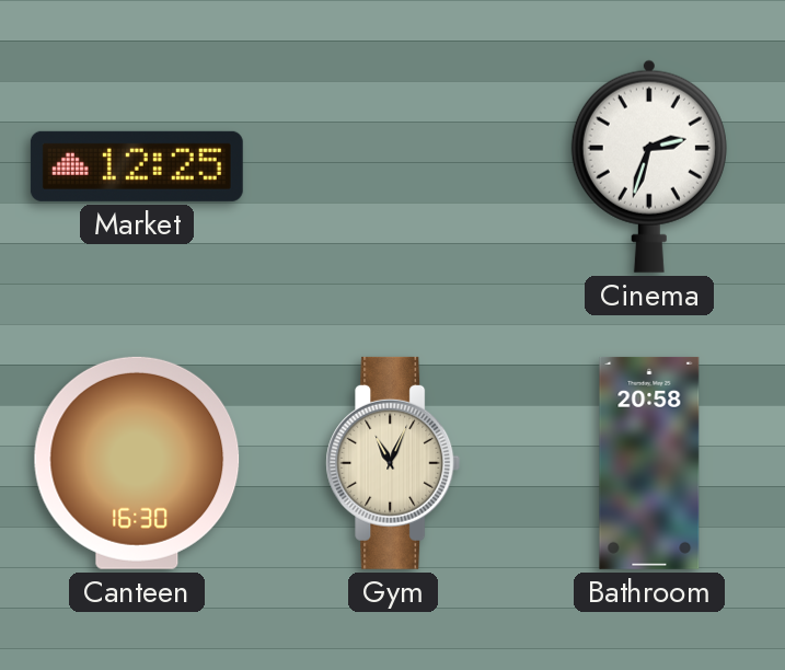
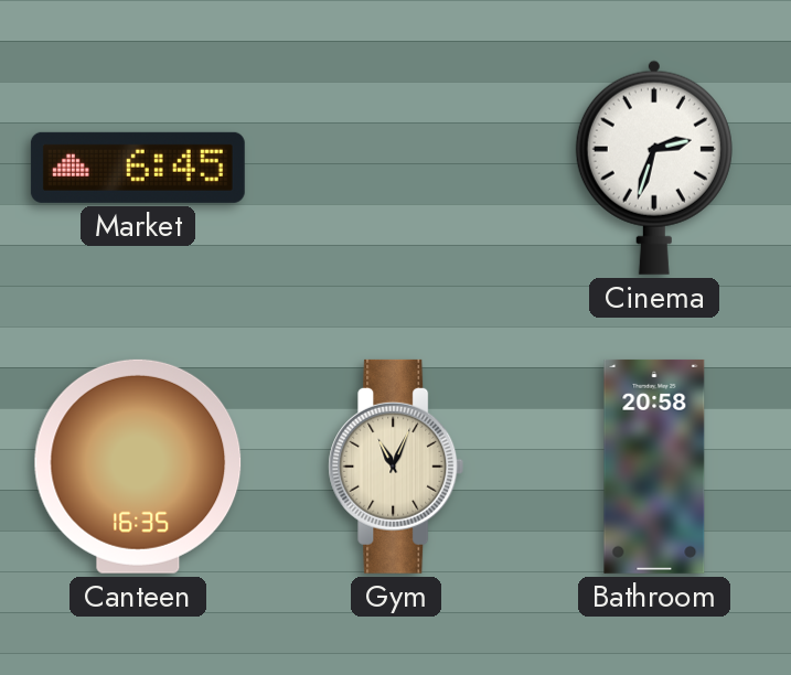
Market: 12:25 -> 6:45
Canteen: 16:30 -> 16:35
